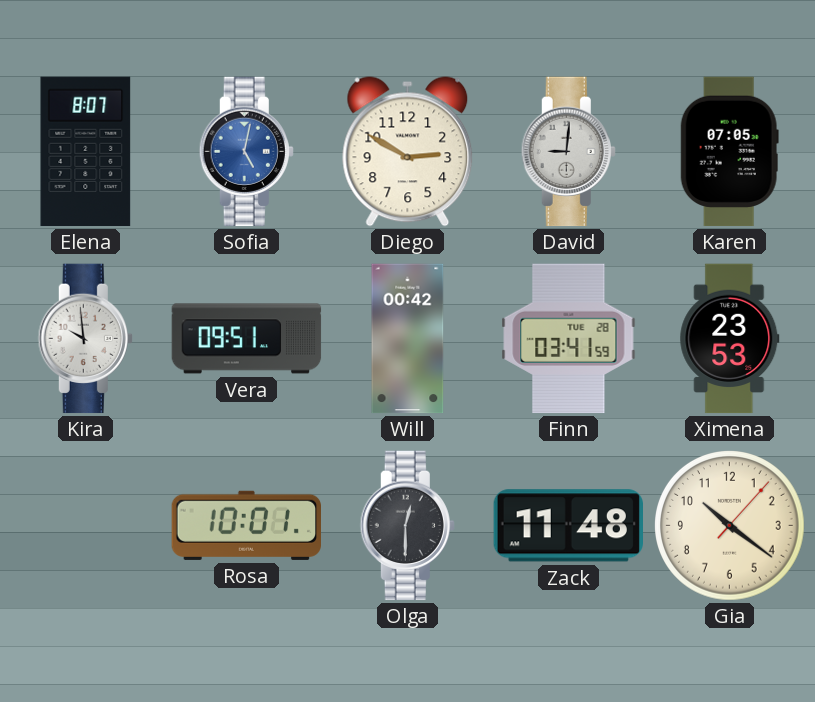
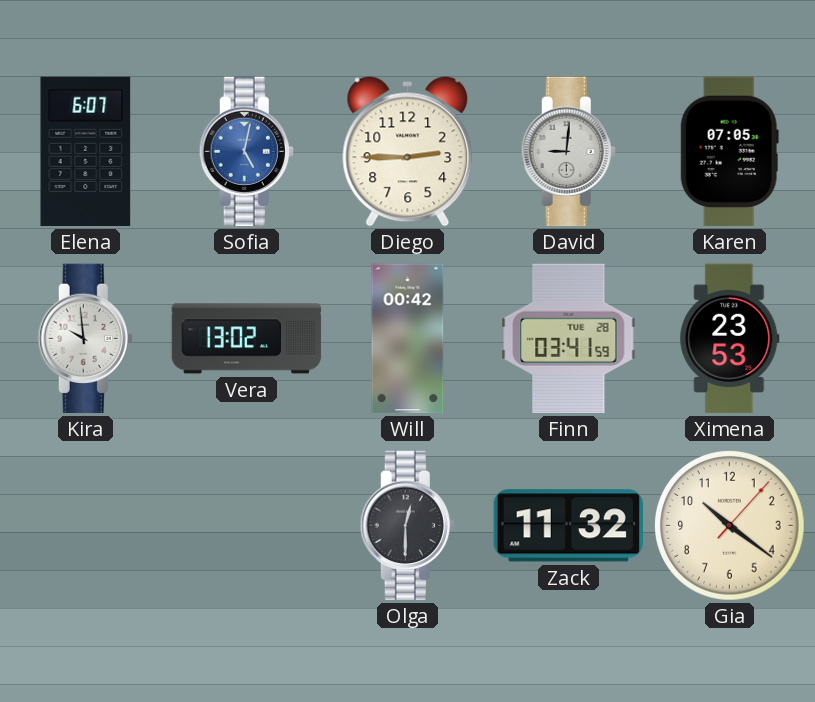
Elena: 8:07 -> 6:07
Diego: 2:50 -> 2:45
Vera: 09:51 -> 13:02
Rosa: 10:01 -> none
Zack: 11:48 -> 11:32
